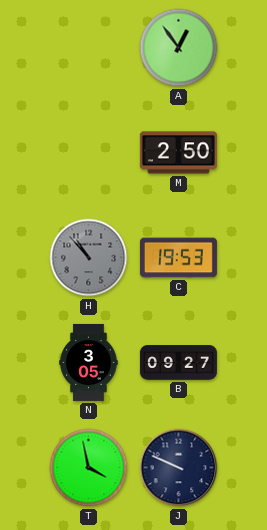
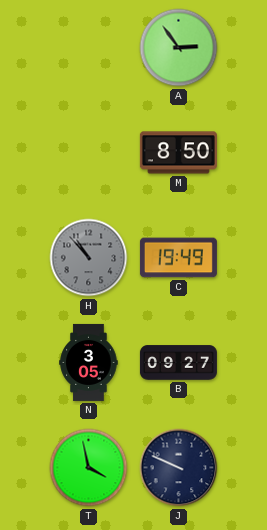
A: 12:54 -> 2:54
M: 2:50 -> 8:50
C: 19:53 -> 19:49
